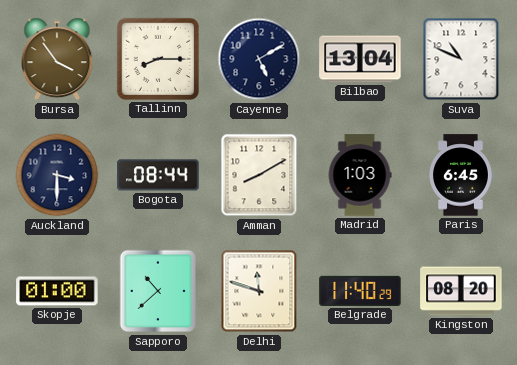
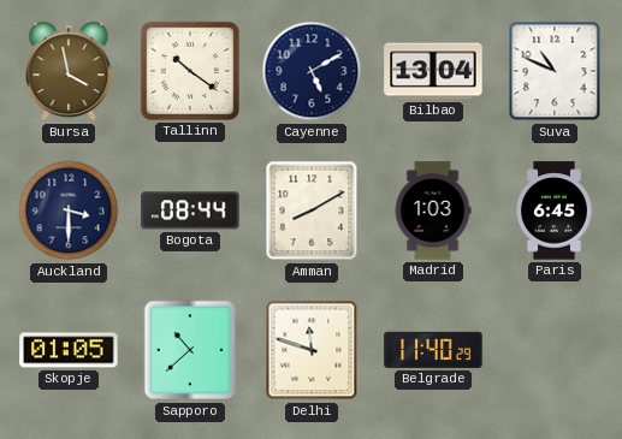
Bursa: 3:54 -> 3:58
Tallinn: 8:15 -> 10:21
Skopje: 01:00 -> 01:05
Kingston: 08:20 -> none
